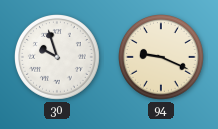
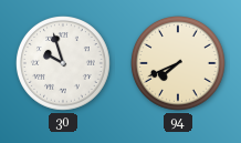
94: 9:19 -> 7:41
